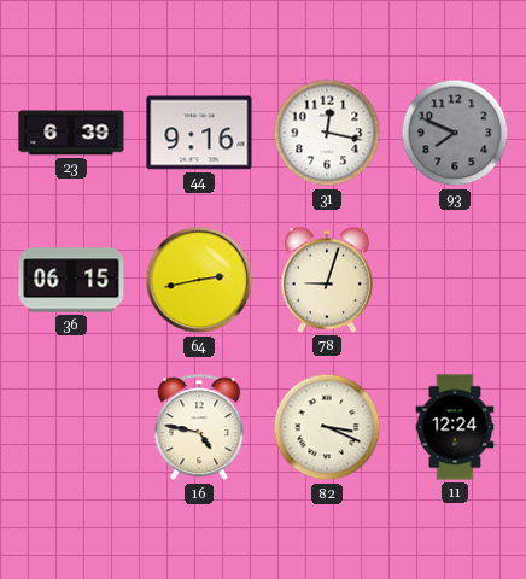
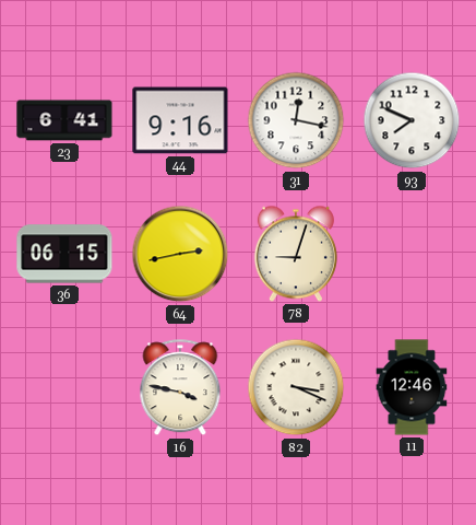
23: 6:39 -> 6:41
93 dial: grey -> white
16: 4:47 -> 3:47
11: 12:24 -> 12:46
